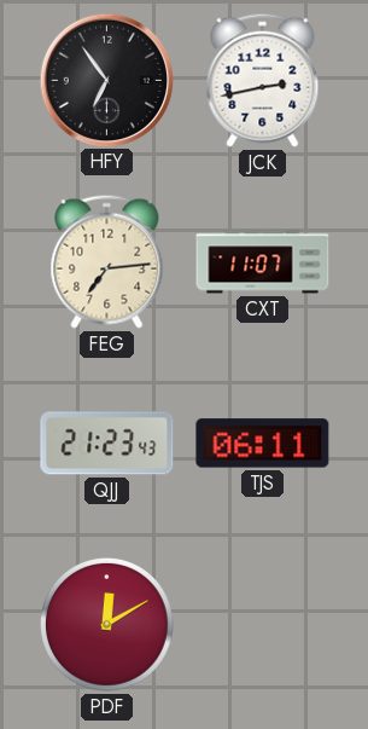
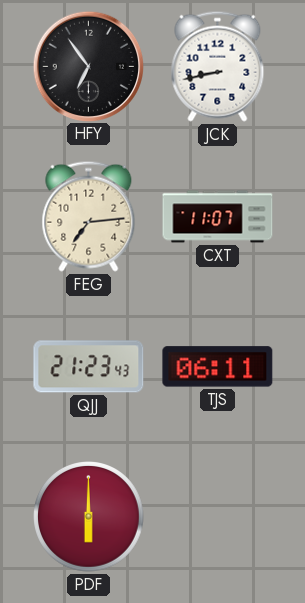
JCK: 2:43 -> 8:43
PDF: 12:10 -> 6:00
